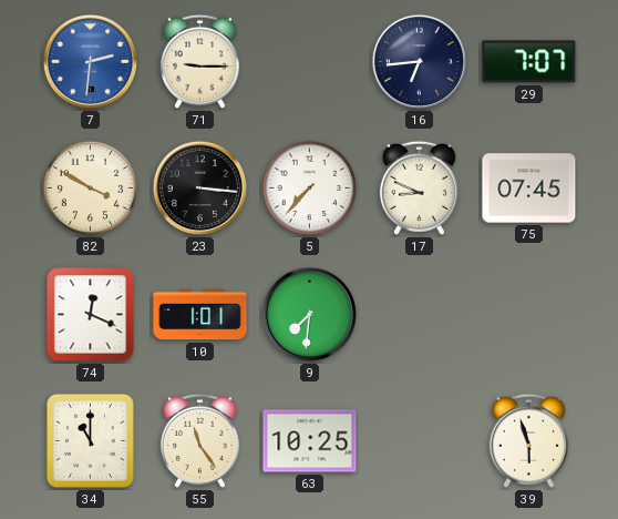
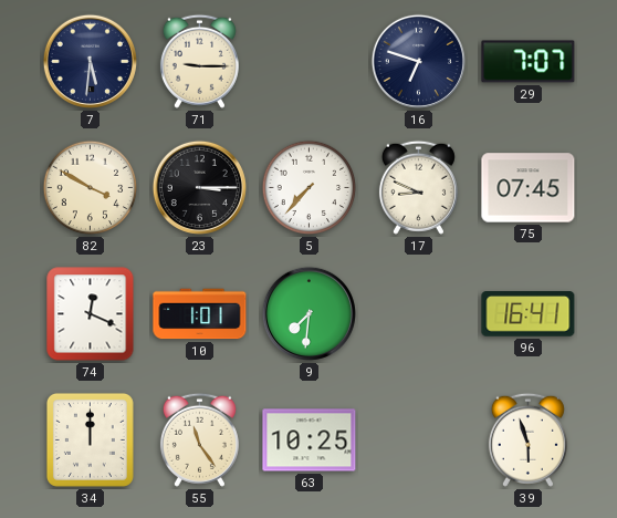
7: 2:31 -> 5:31
7 dial: blue -> navy
16: 6:44 -> 6:48
23: 3:16 -> 3:15
96: none -> 16:41
34: 11:00 -> 12:00
